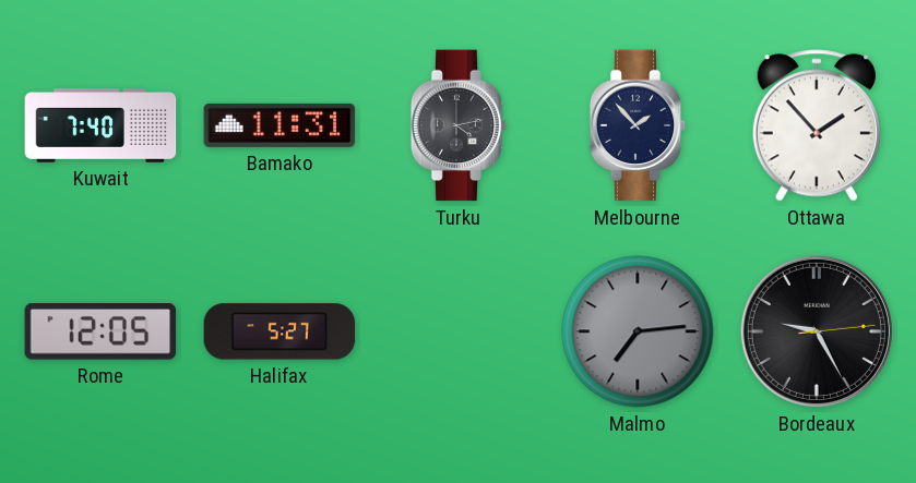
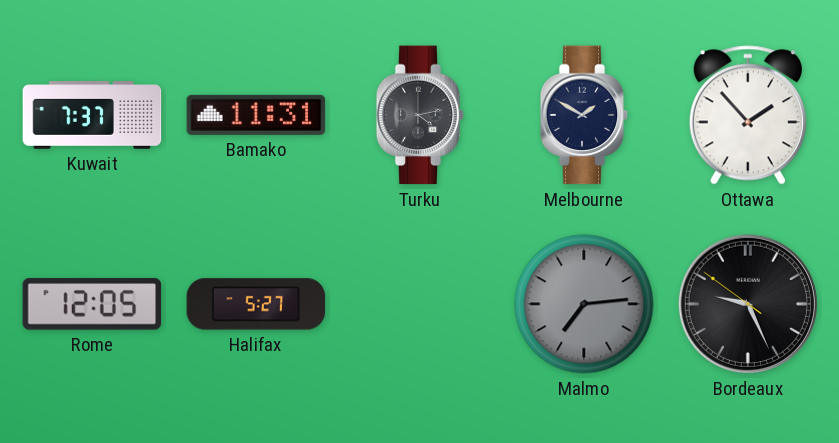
Kuwait: 7:40 -> 7:37
Melbourne: 1:53 -> 1:50
Bordeaux: 9:25:14 -> 9:25:51
